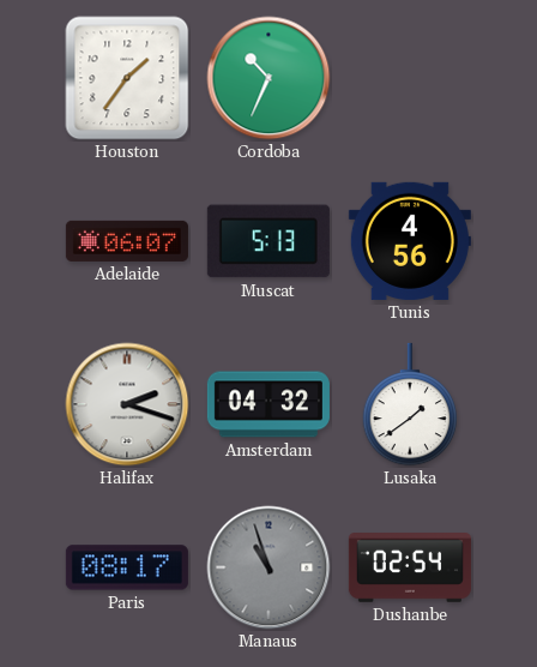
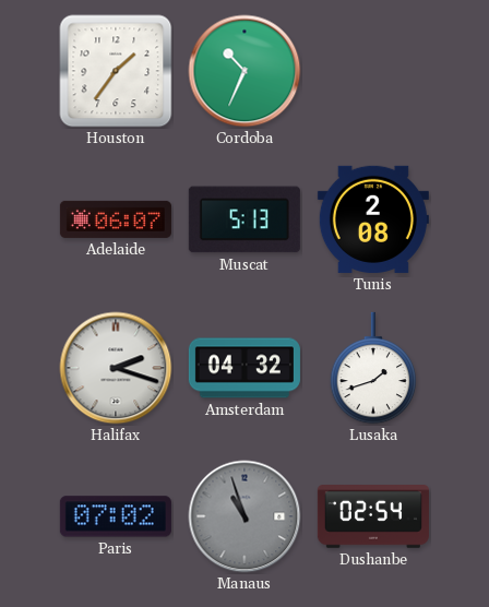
Tunis: 4:56 -> 2:08
Lusaka: 1:39 -> 1:42
Paris: 08:17 -> 07:02
